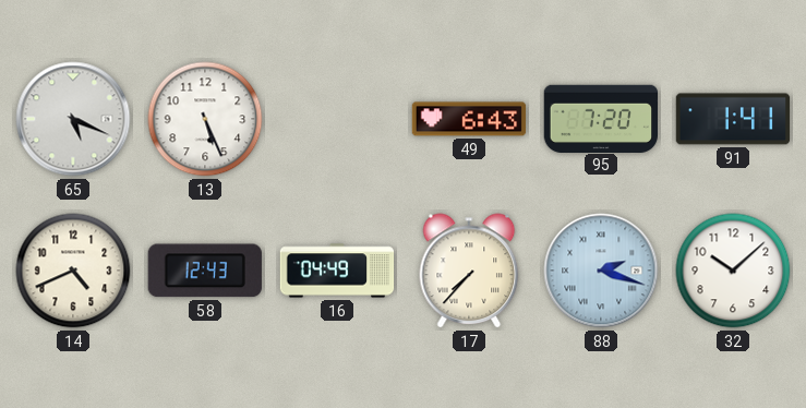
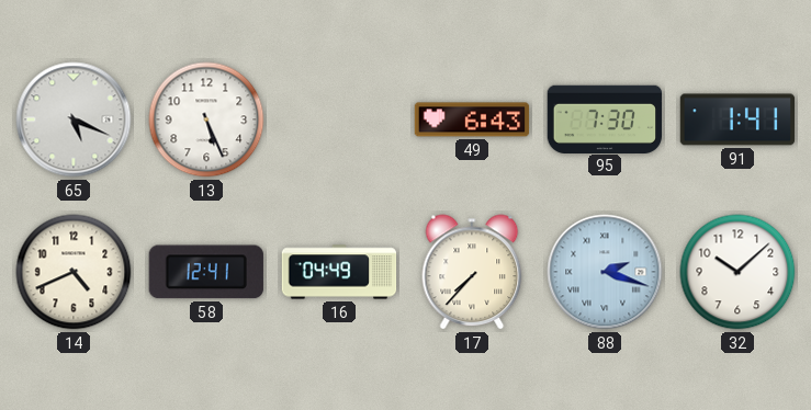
95: 7:20 -> 7:30
58: 12:43 -> 12:41
